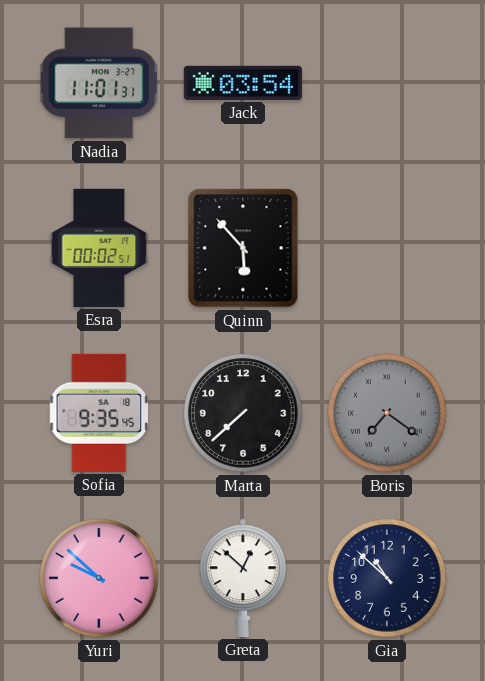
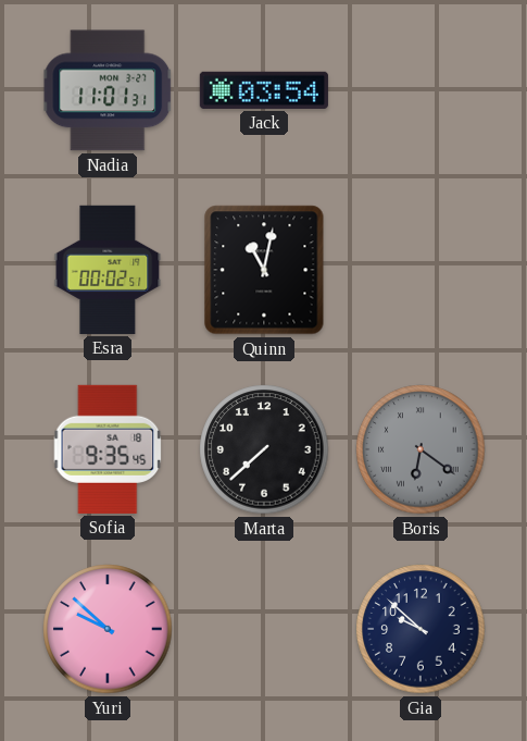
Quinn: 5:53 -> 11:02
Boris: 7:21 -> 6:21
Greta: 12:52 -> none
Gia: 10:52 -> 9:52
